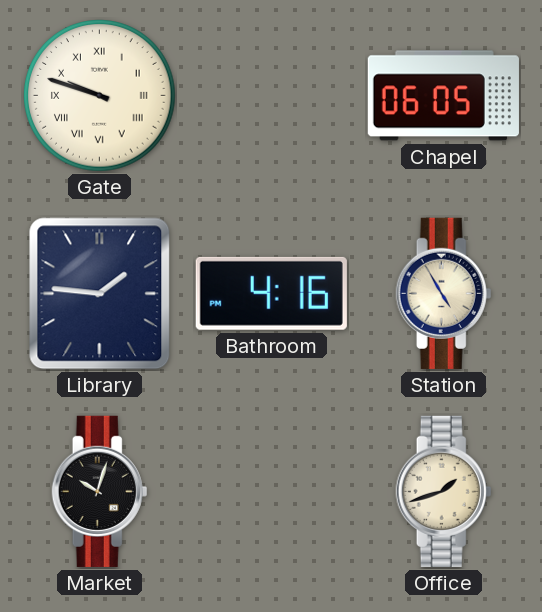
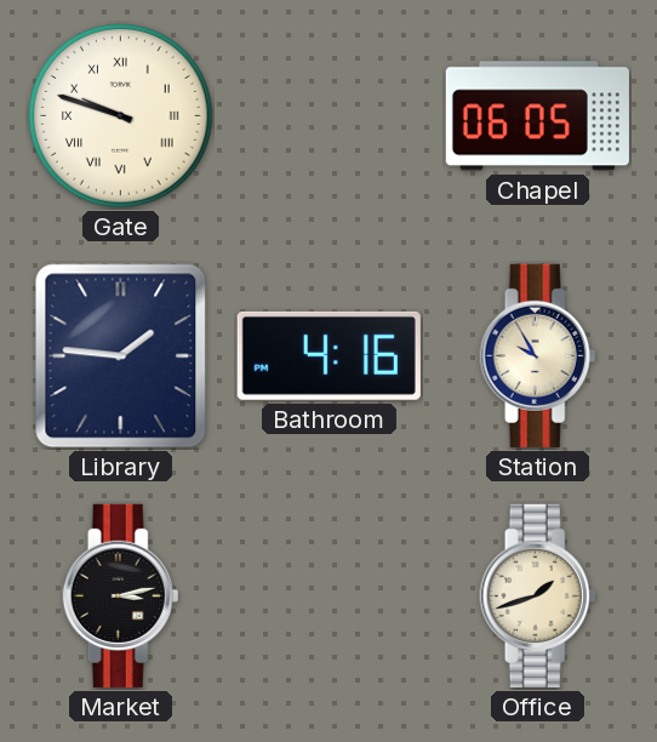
Station: 4:55 -> 9:55
Market: 10:03 -> 3:13
